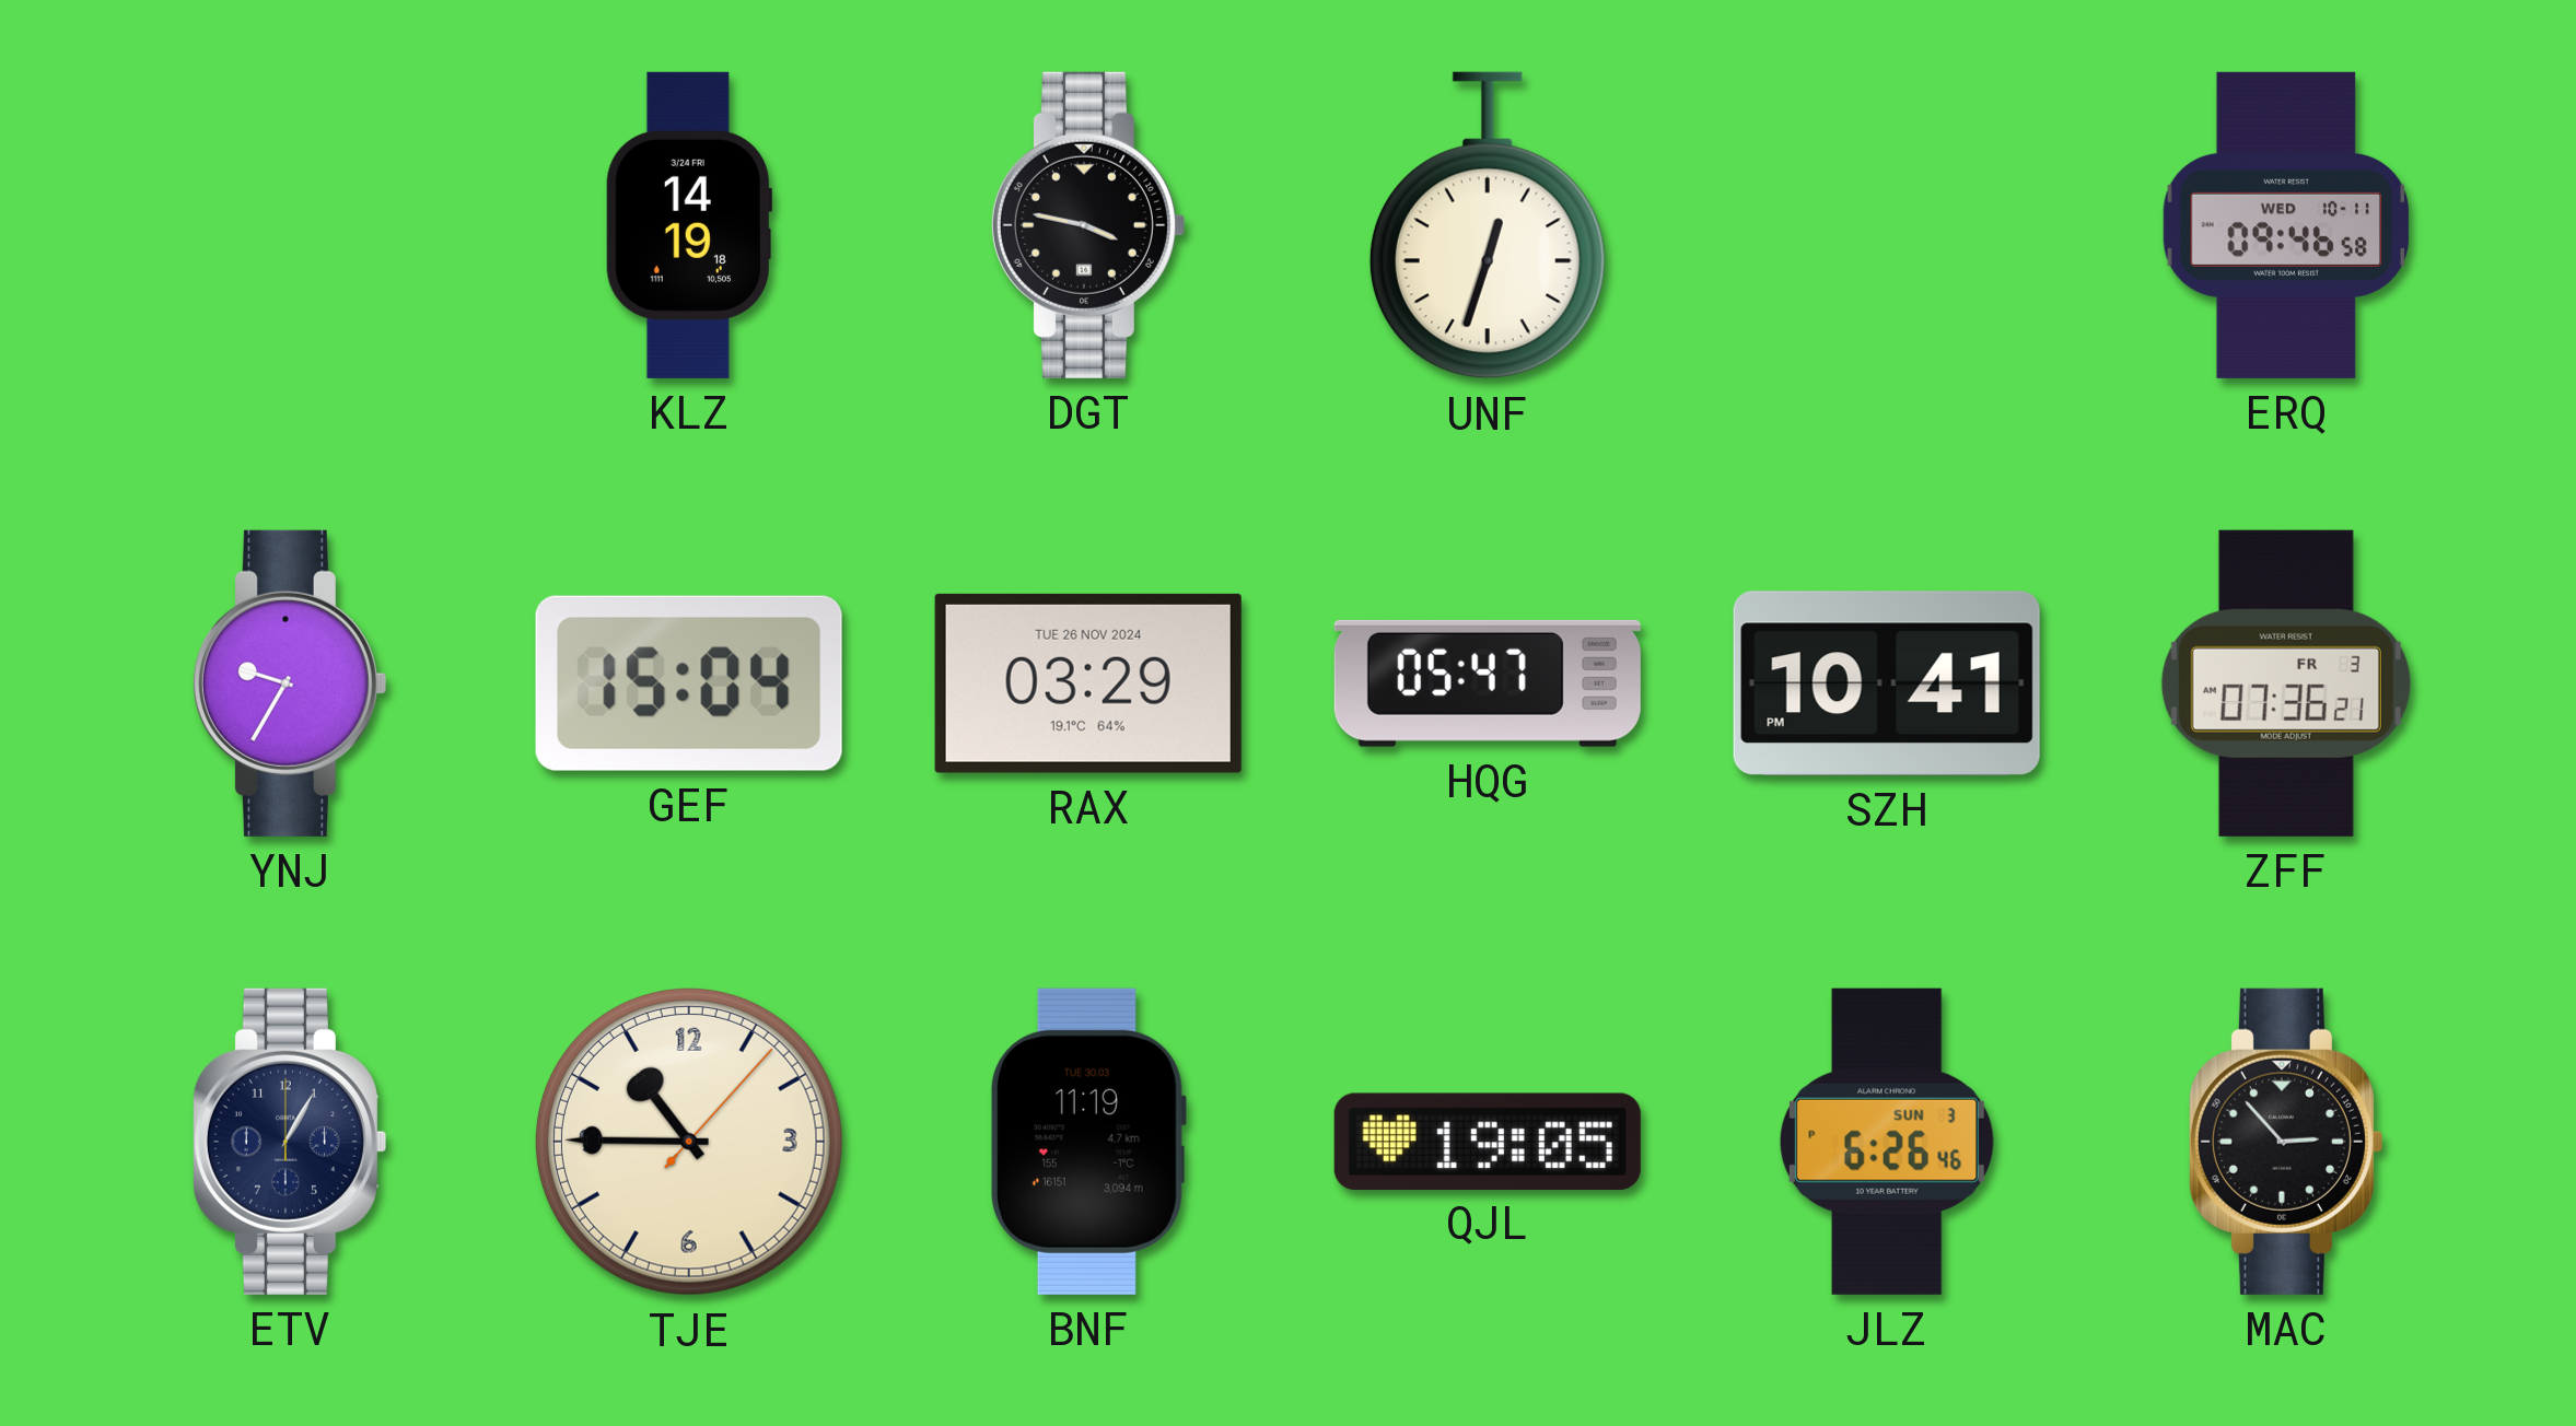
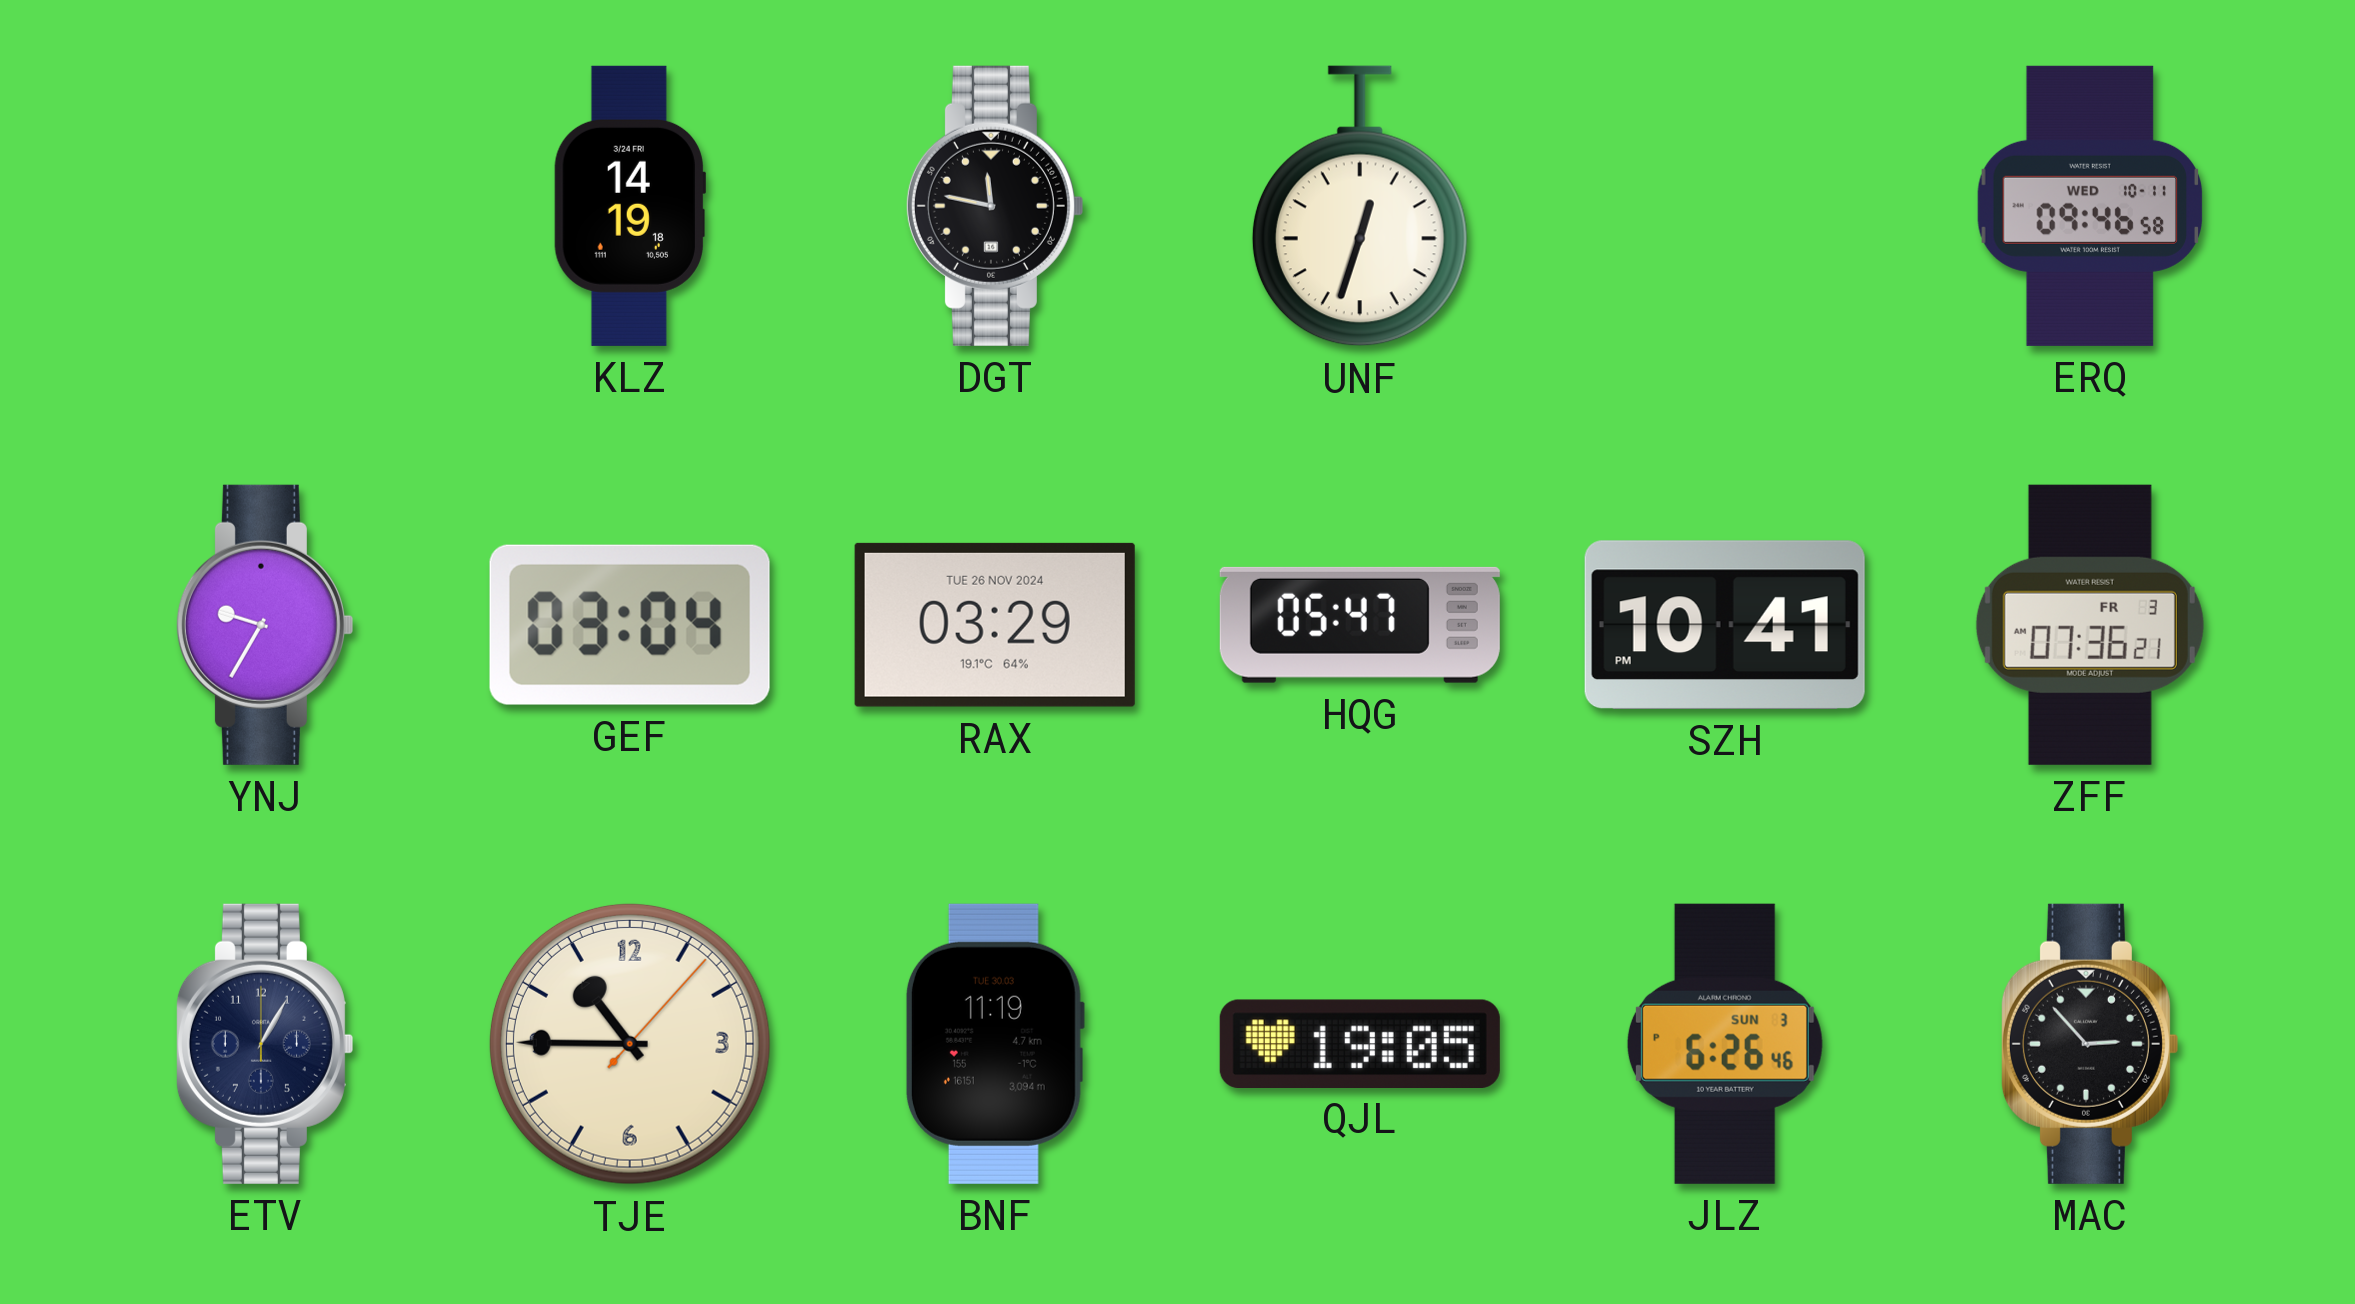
DGT: 3:47 -> 11:47
GEF: 15:04 -> 03:04
